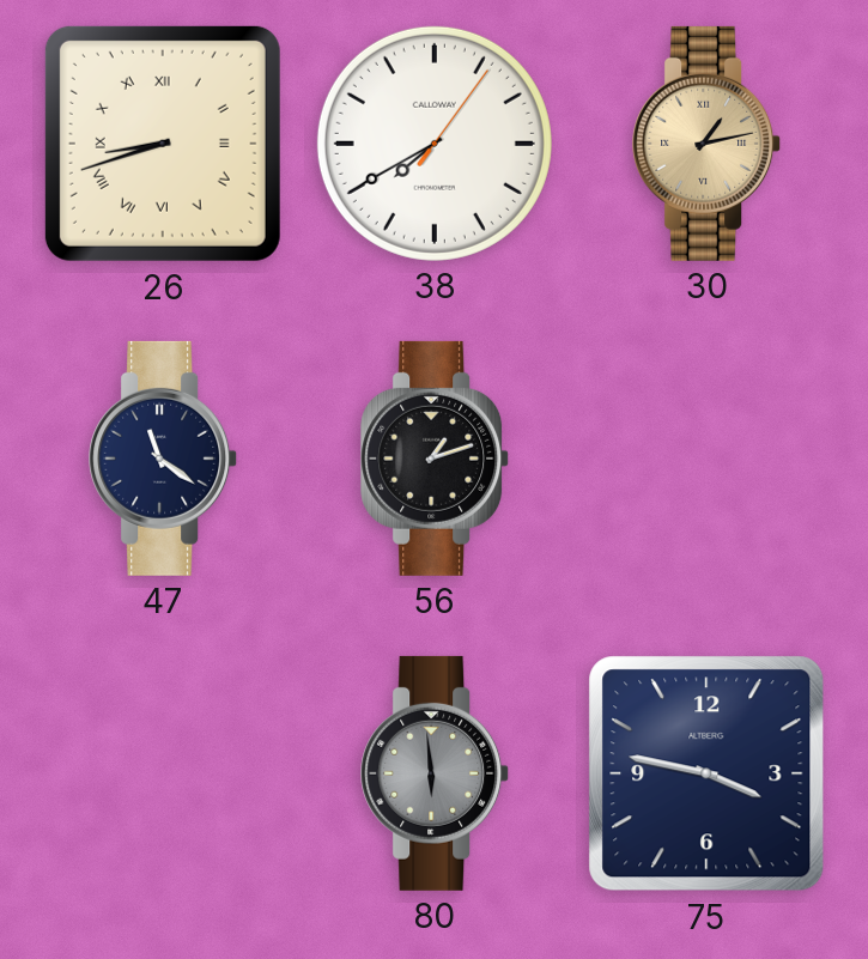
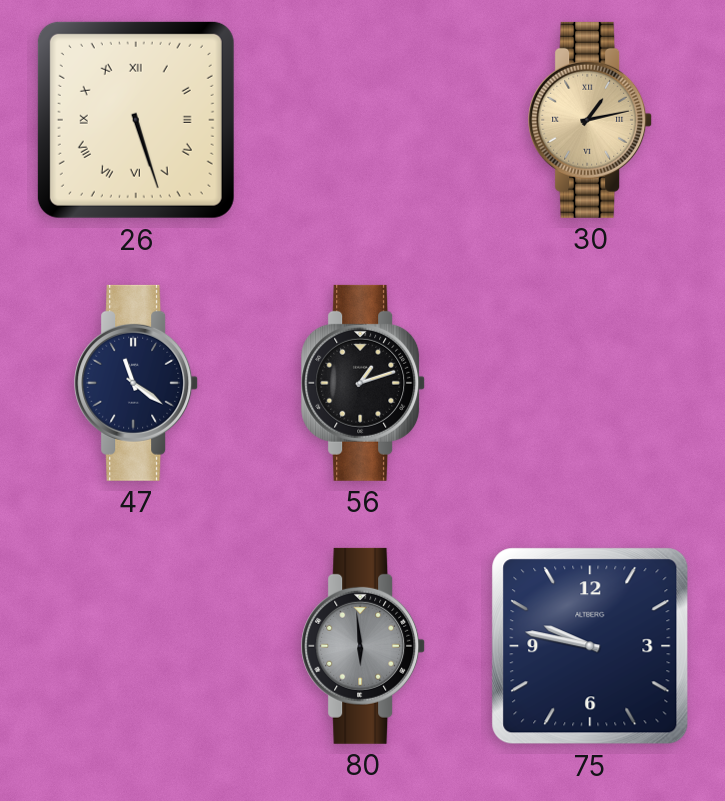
26: 8:42 -> 5:27
38: 7:40 -> none
75: 3:47 -> 9:47
